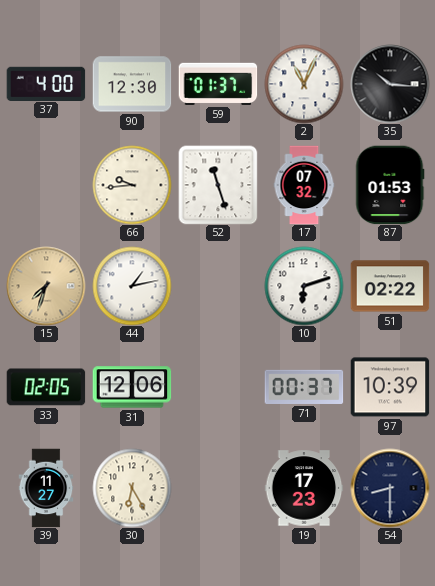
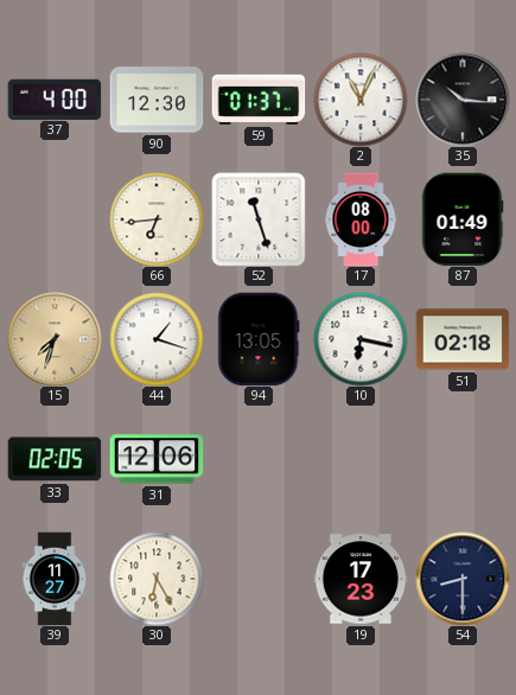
66: 9:44 -> 6:44
17: 07:32 -> 08:00
87: 01:53 -> 01:49
44: 1:13 -> 1:18
94: none -> 13:05
10: 6:12 -> 6:17
51: 02:22 -> 02:18
71: 00:37 -> none
97: 10:39 -> none
